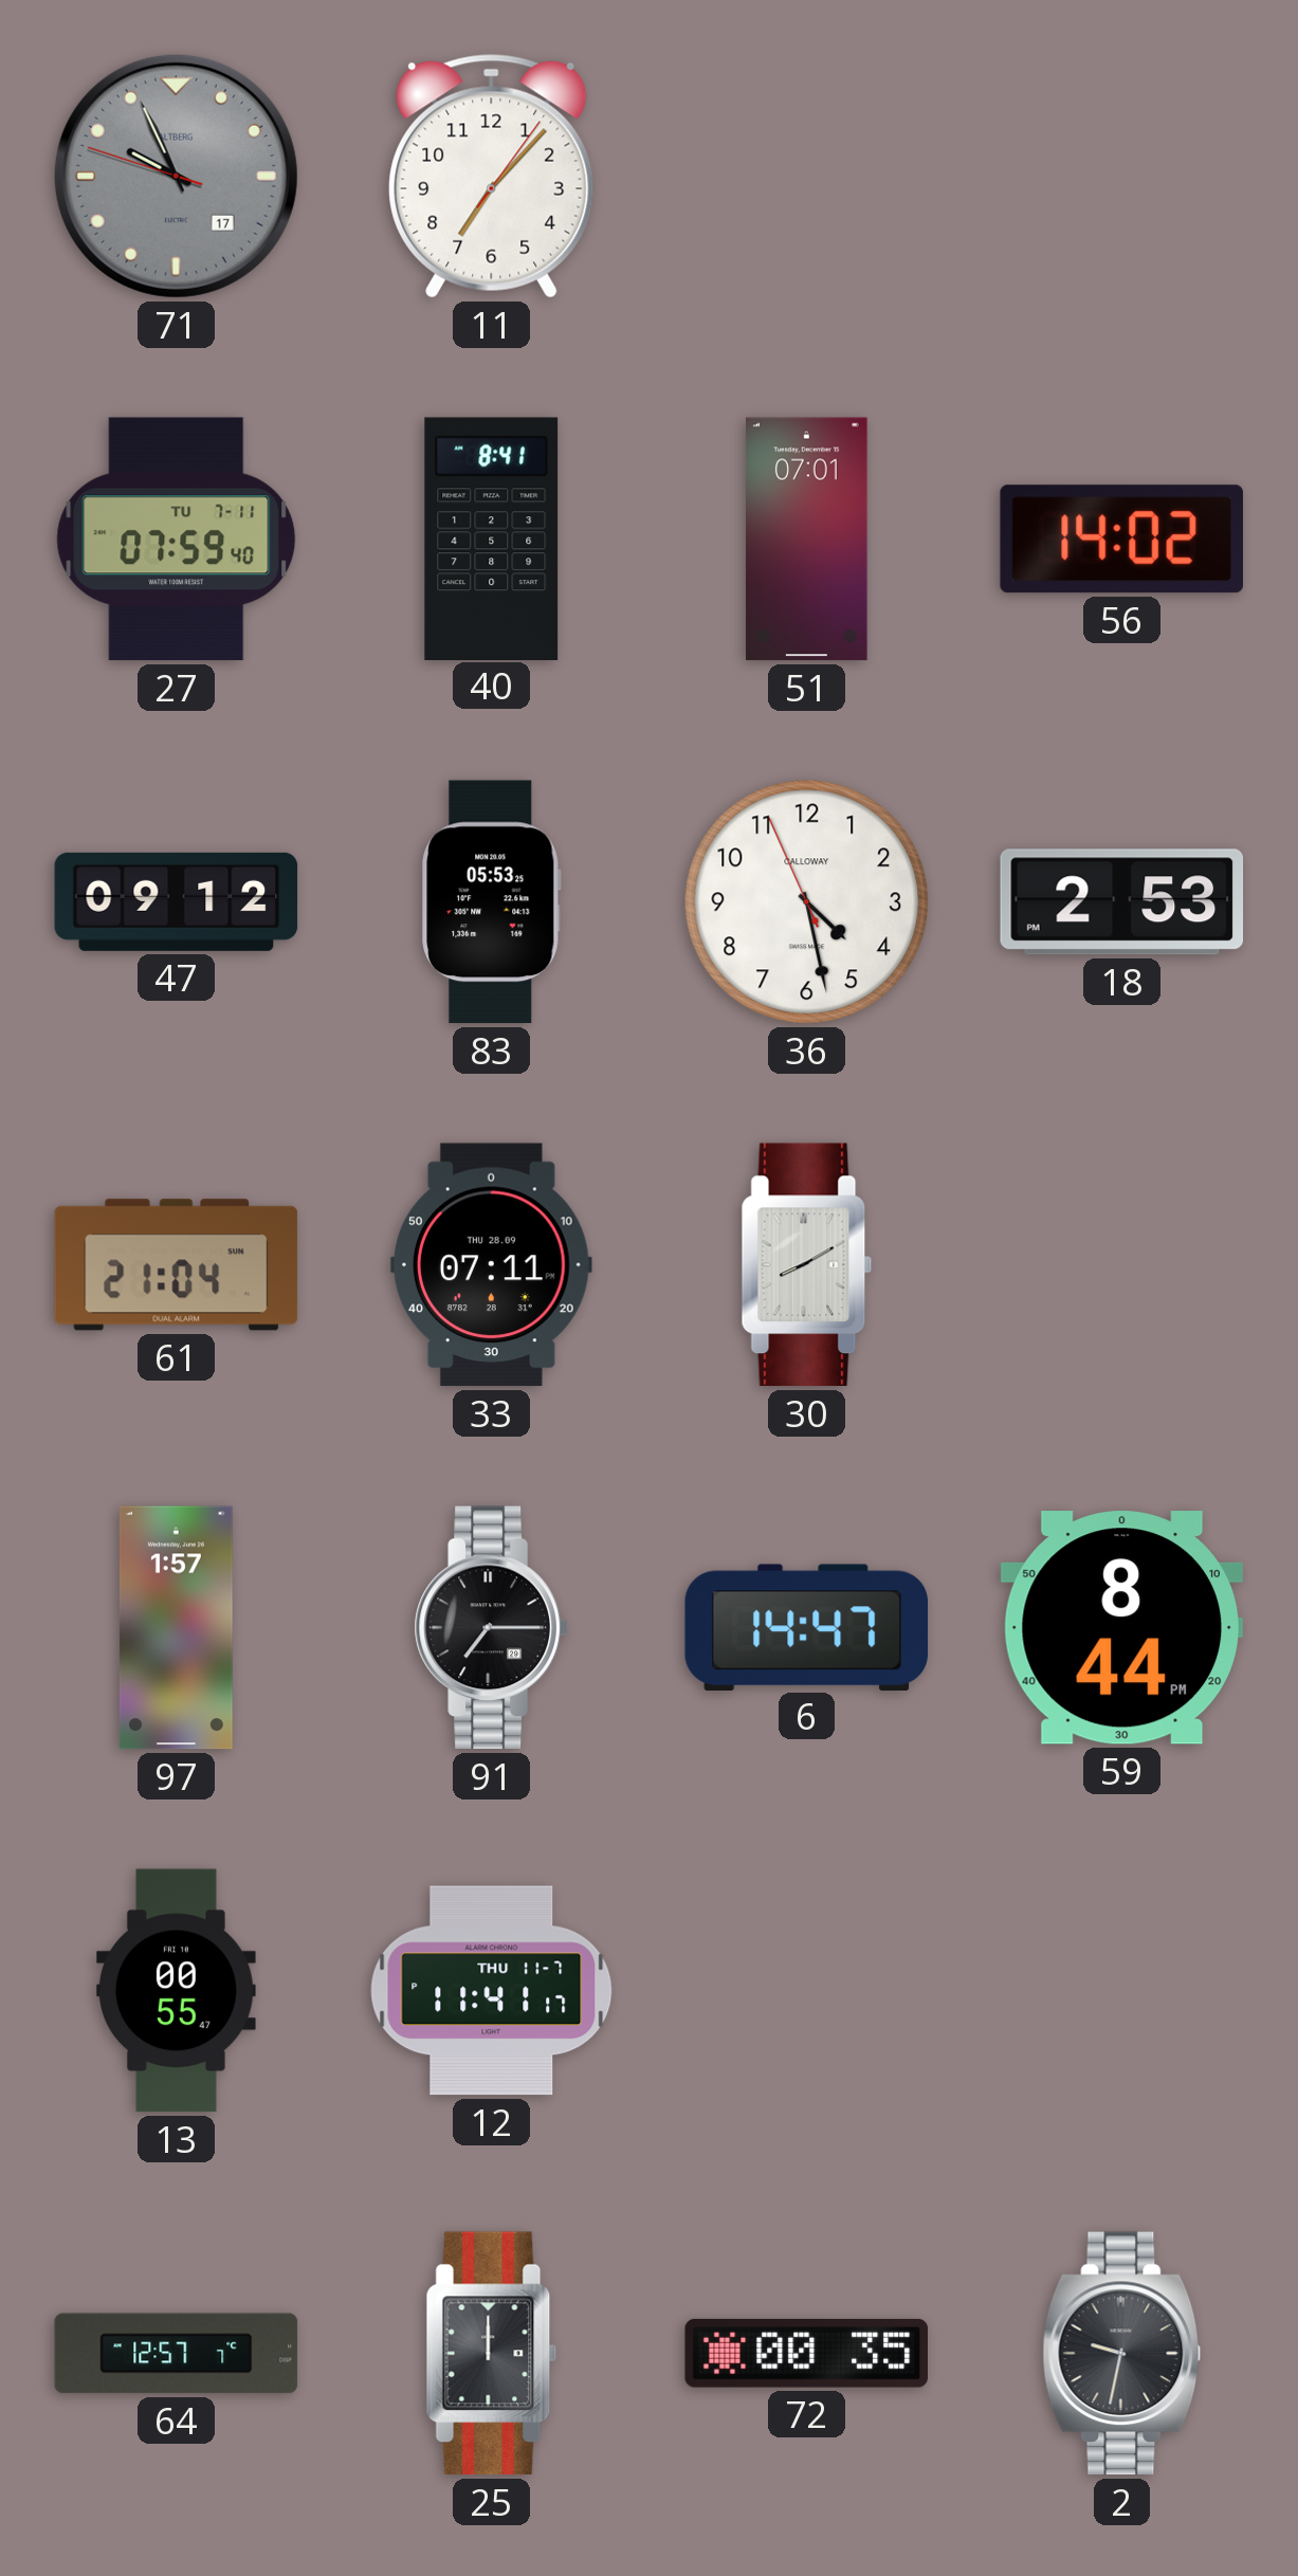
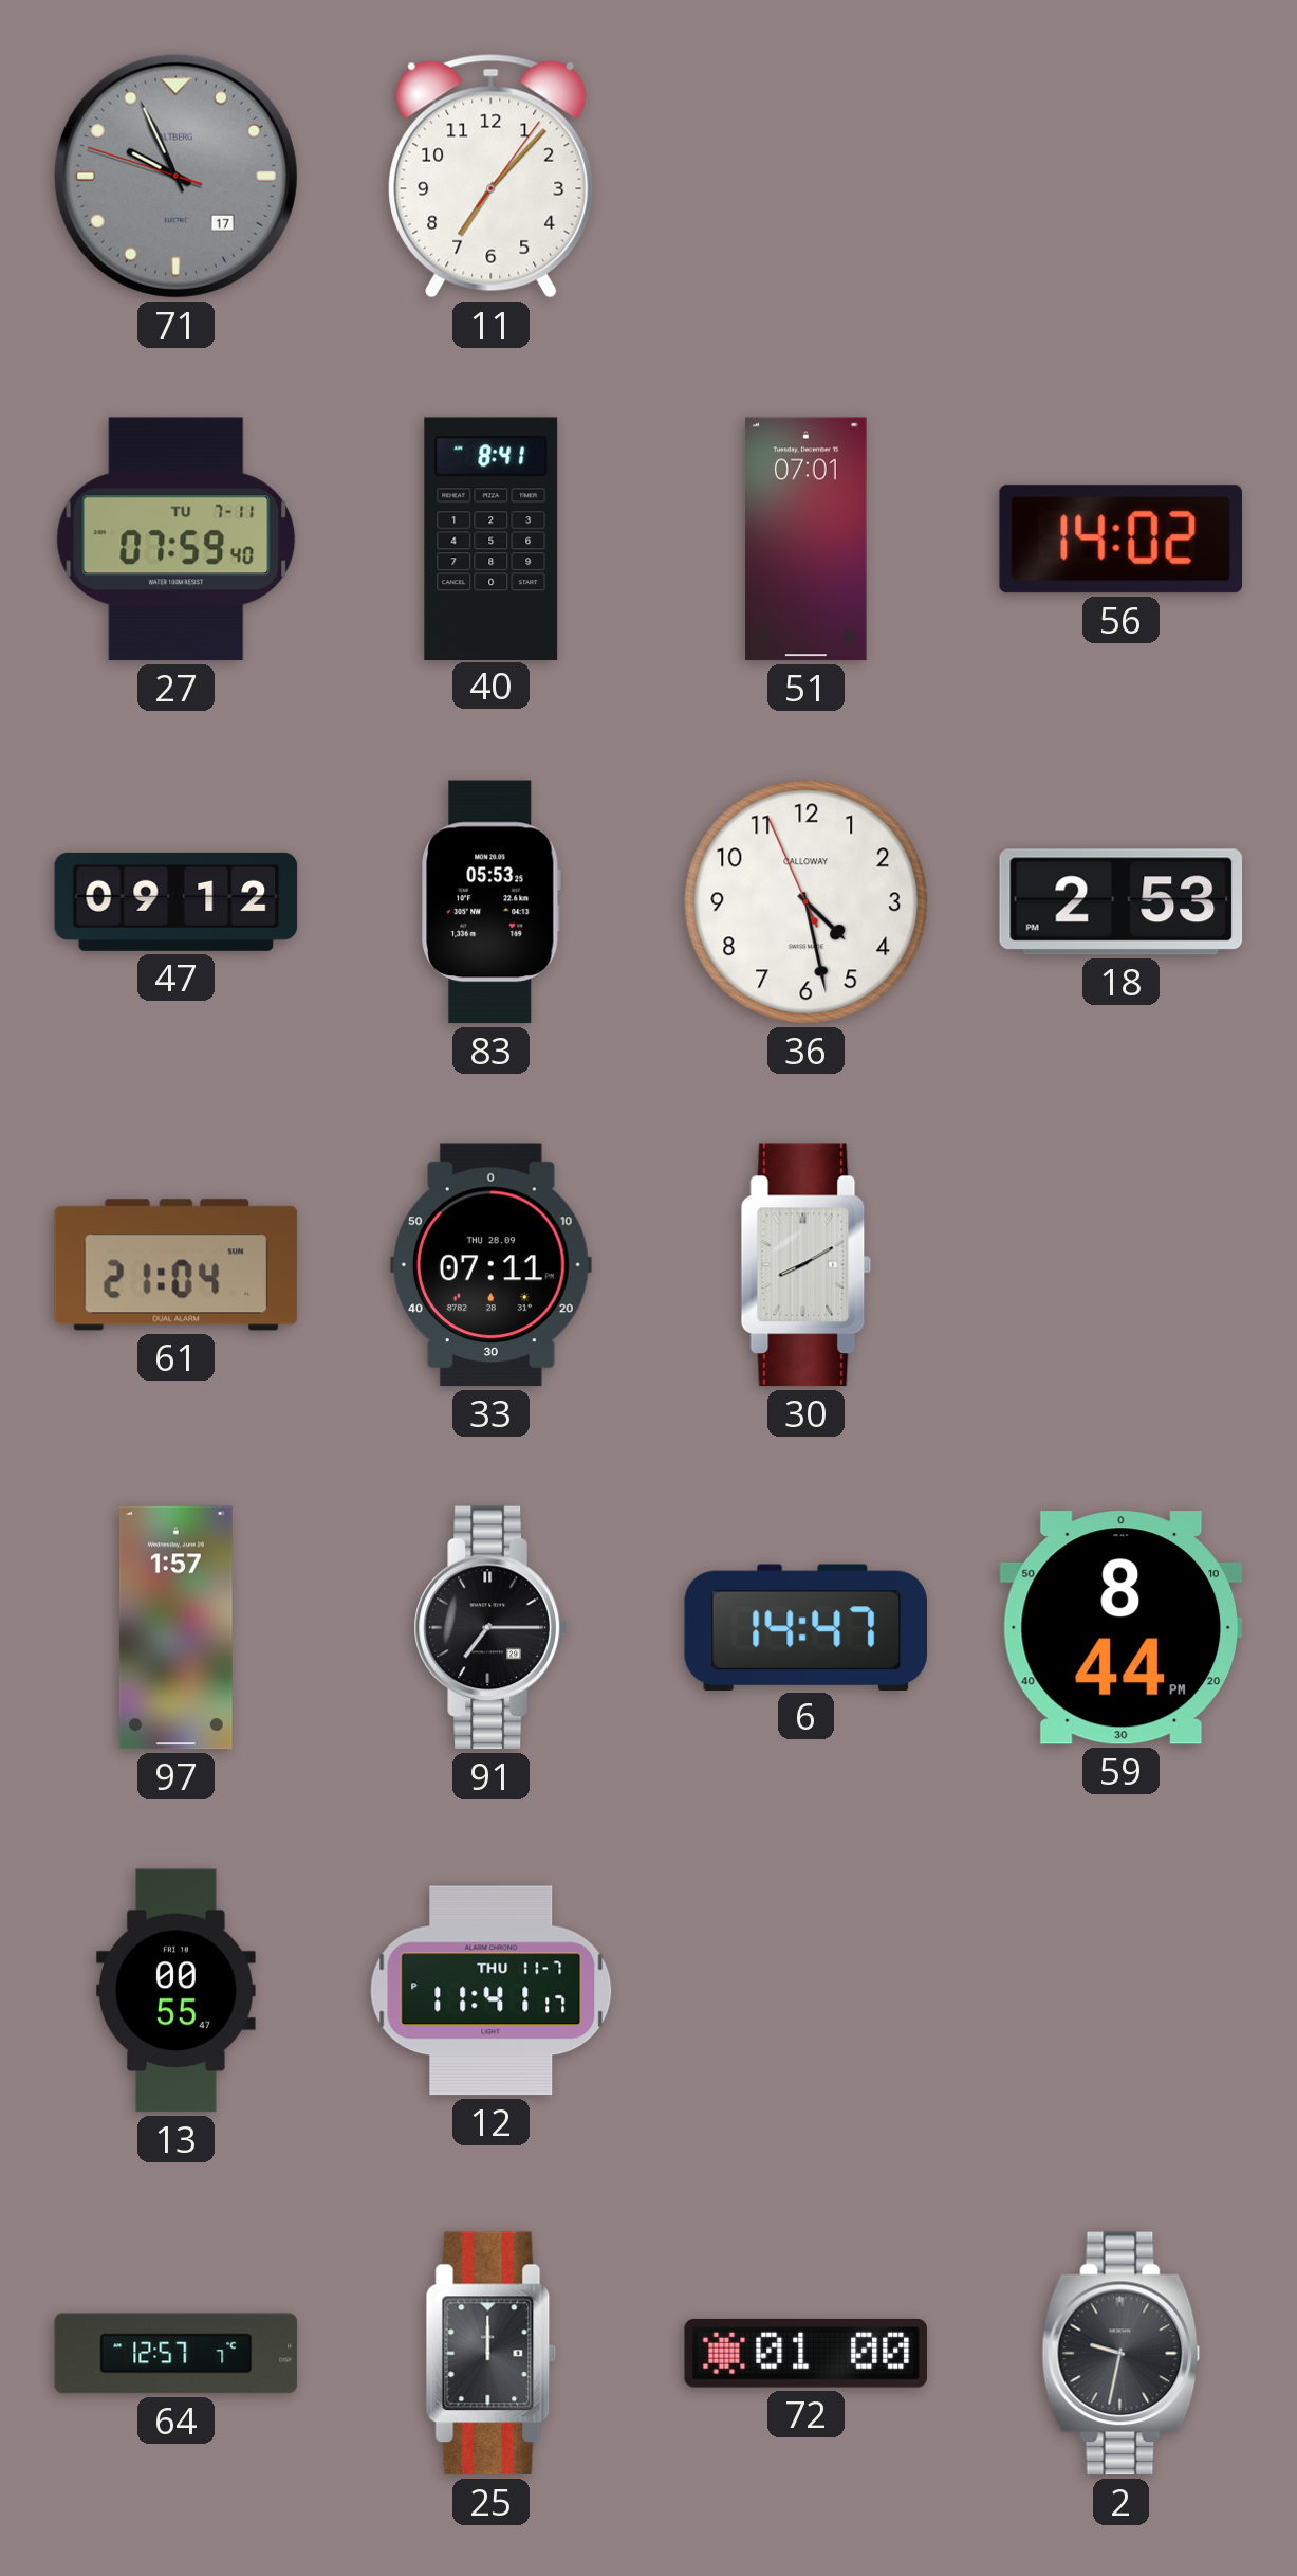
72: 00:35 -> 01:00
